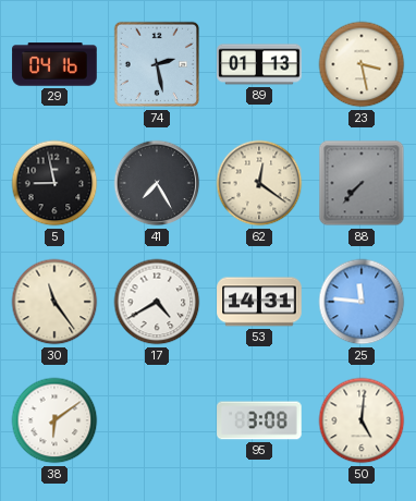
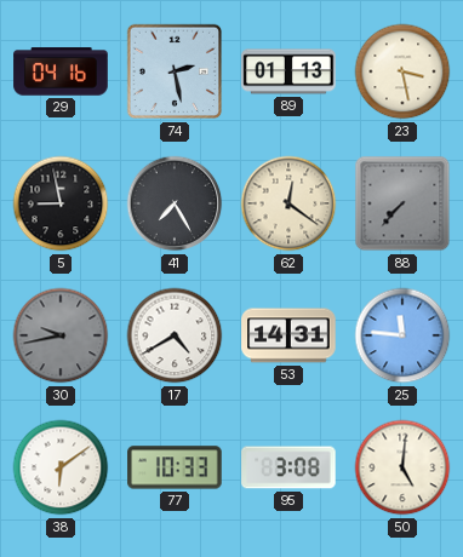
30: 11:24 -> 9:43
30 dial: cream -> grey
77: none -> 10:33
